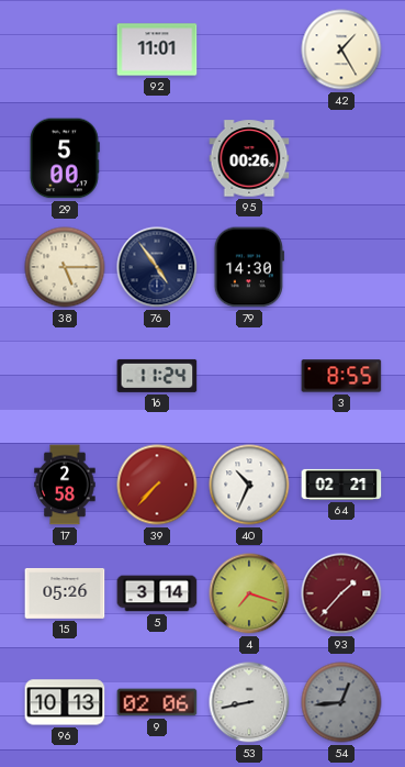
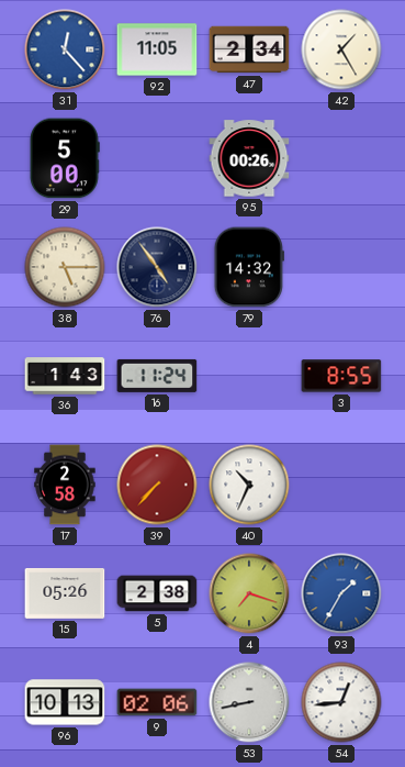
31: none -> 12:23
92: 11:01 -> 11:05
47: none -> 2:34
79: 14:30 -> 14:32
36: none -> 1:43
64: 02:21 -> none
5: 3:14 -> 2:38
93: 1:37 -> 1:35
93 dial: burgundy -> blue
54 dial: grey -> white
